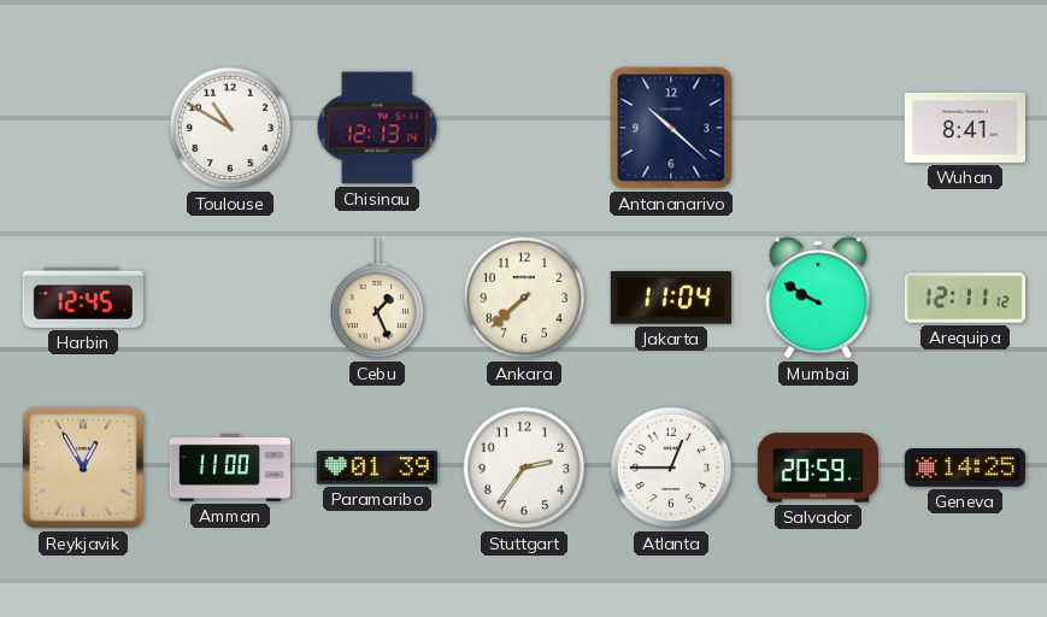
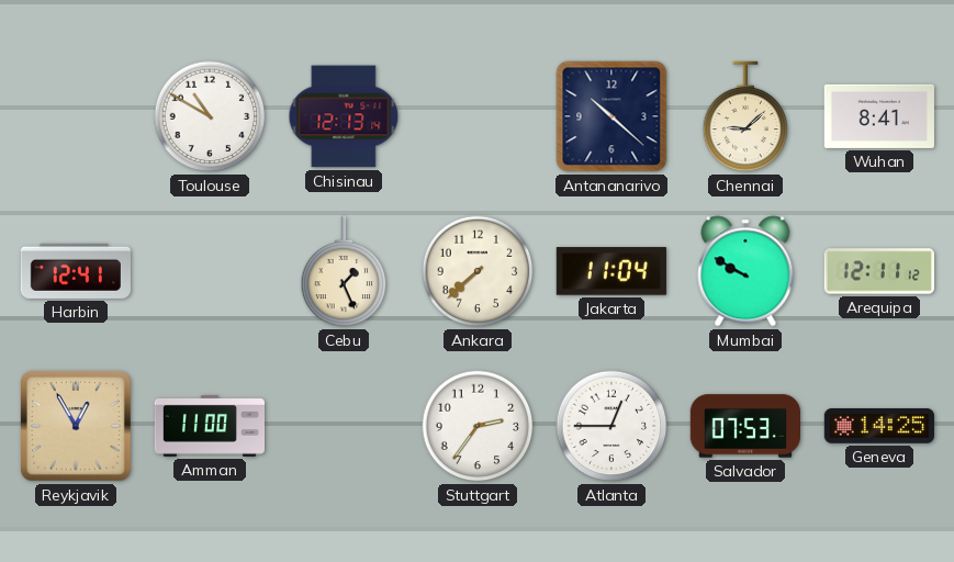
Chennai: none -> 9:08
Harbin: 12:45 -> 12:41
Paramaribo: 01:39 -> none
Salvador: 20:59 -> 07:53
